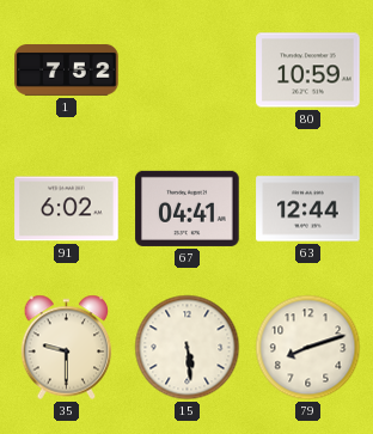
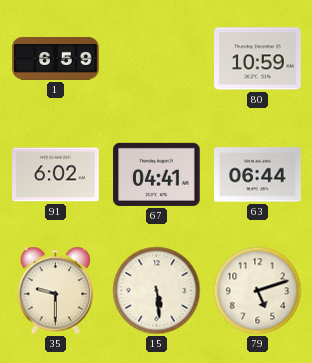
1: 7:52 -> 6:59
63: 12:44 -> 06:44
79: 8:12 -> 5:12
